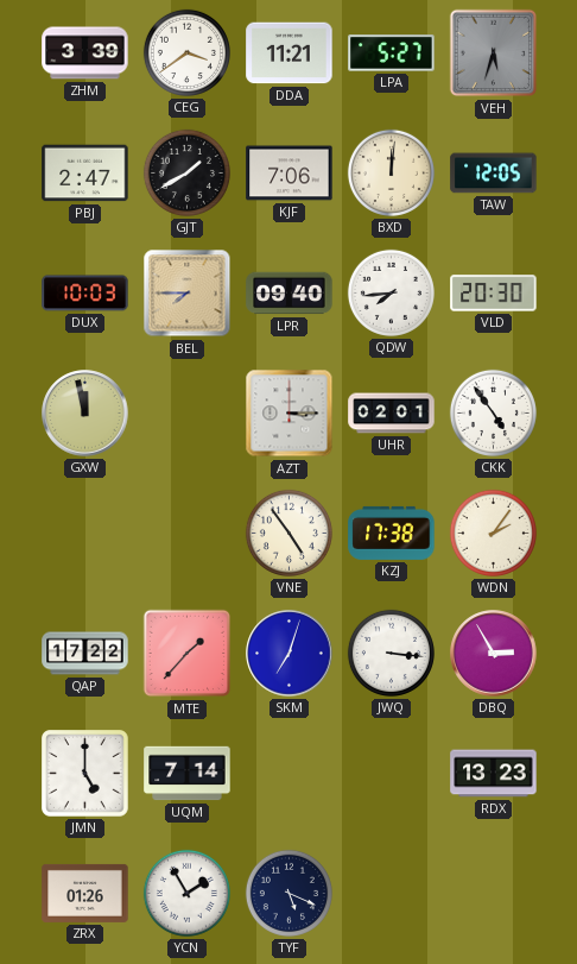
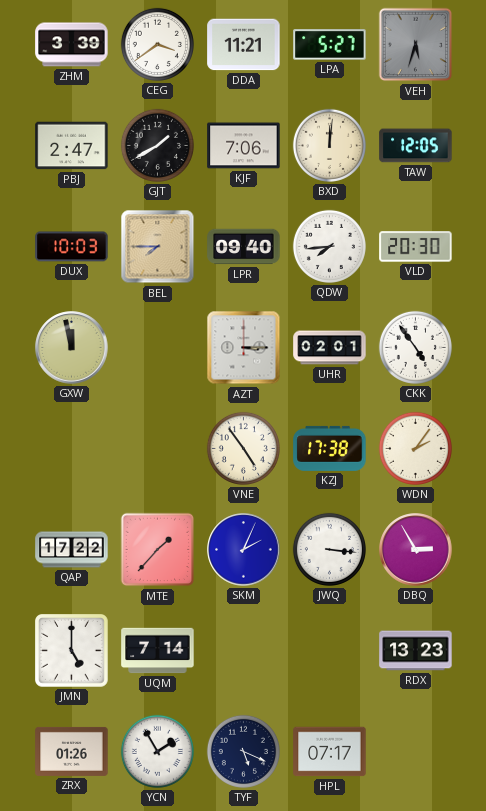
SKM: 7:03 -> 2:04
HPL: none -> 07:17
